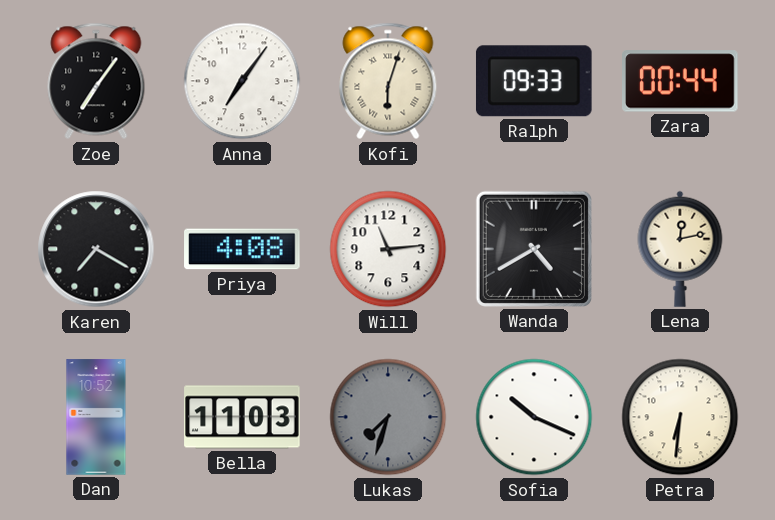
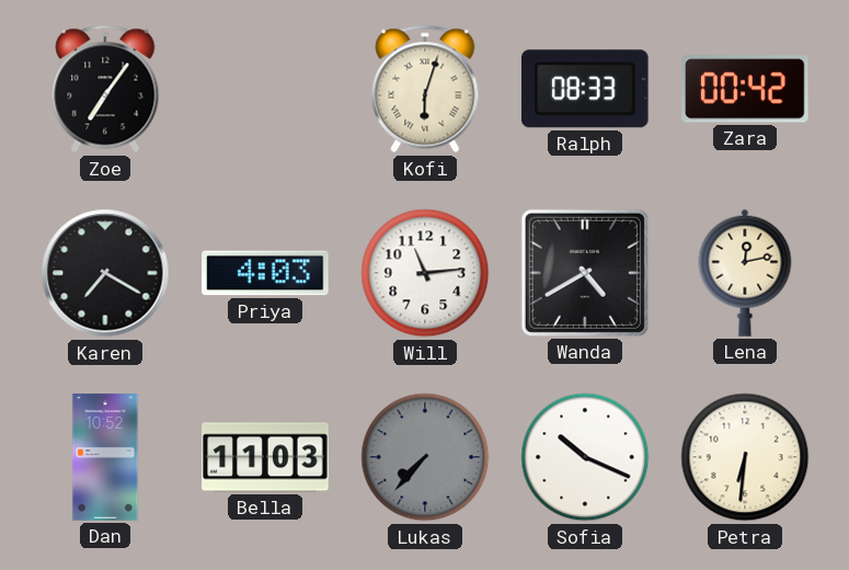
Anna: 7:06 -> none
Ralph: 09:33 -> 08:33
Zara: 00:44 -> 00:42
Priya: 4:08 -> 4:03
Lukas: 7:33 -> 7:37
